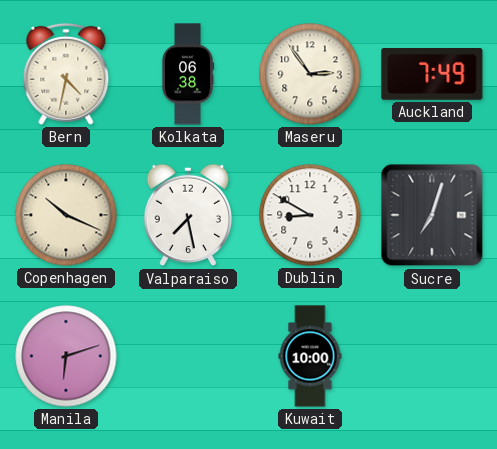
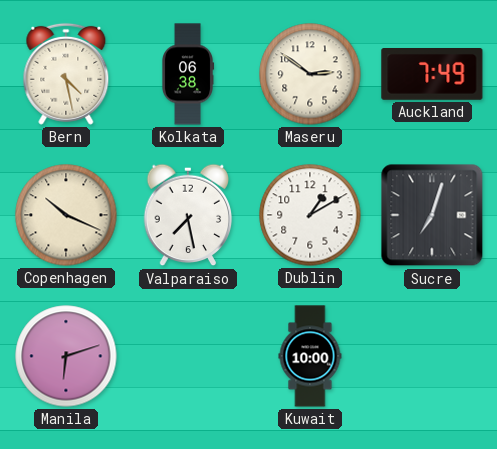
Bern: 4:32 -> 4:28
Maseru: 2:54 -> 2:51
Dublin: 8:50 -> 1:10
